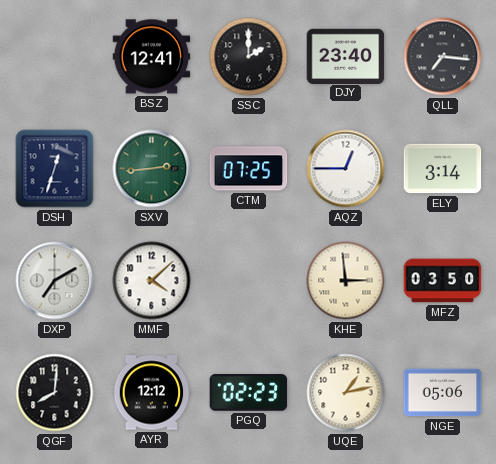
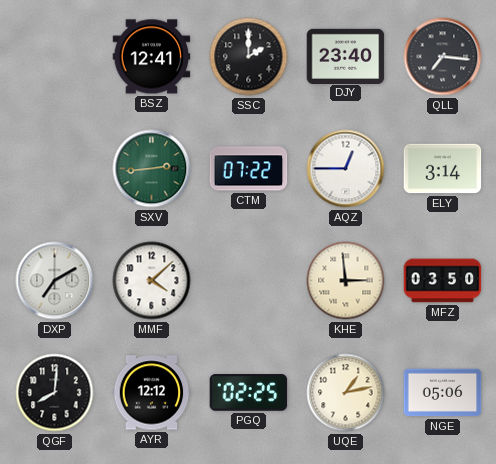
DSH: 12:33 -> none
CTM: 07:25 -> 07:22
PGQ: 02:23 -> 02:25
